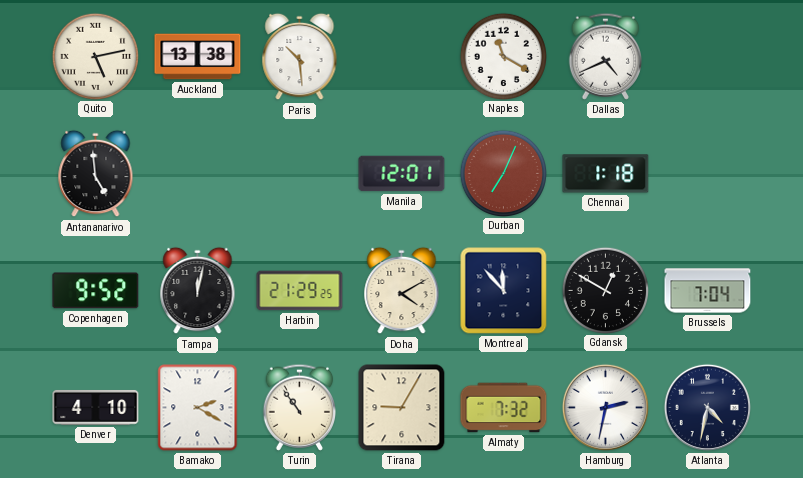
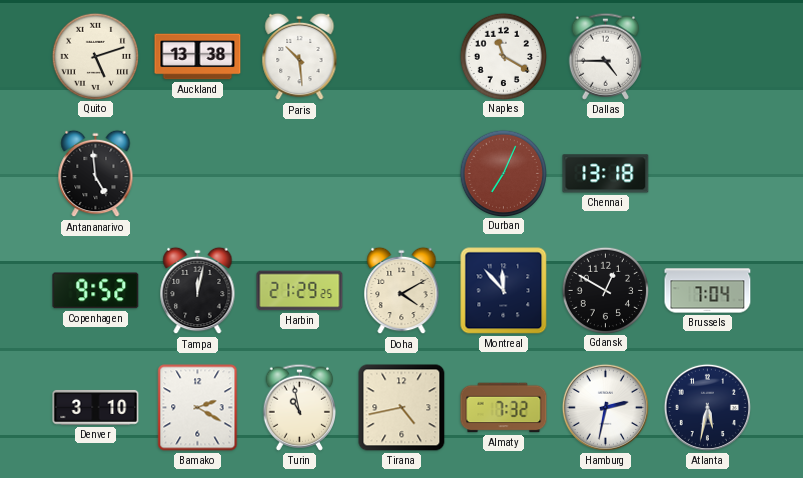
Quito: 5:13 -> 5:12
Dallas: 4:41 -> 4:45
Manila: 12:01 -> none
Chennai: 1:18 -> 13:18
Denver: 4:10 -> 3:10
Turin: 10:54 -> 10:58
Tirana: 9:05 -> 4:43
Atlanta: 4:32 -> 5:32
